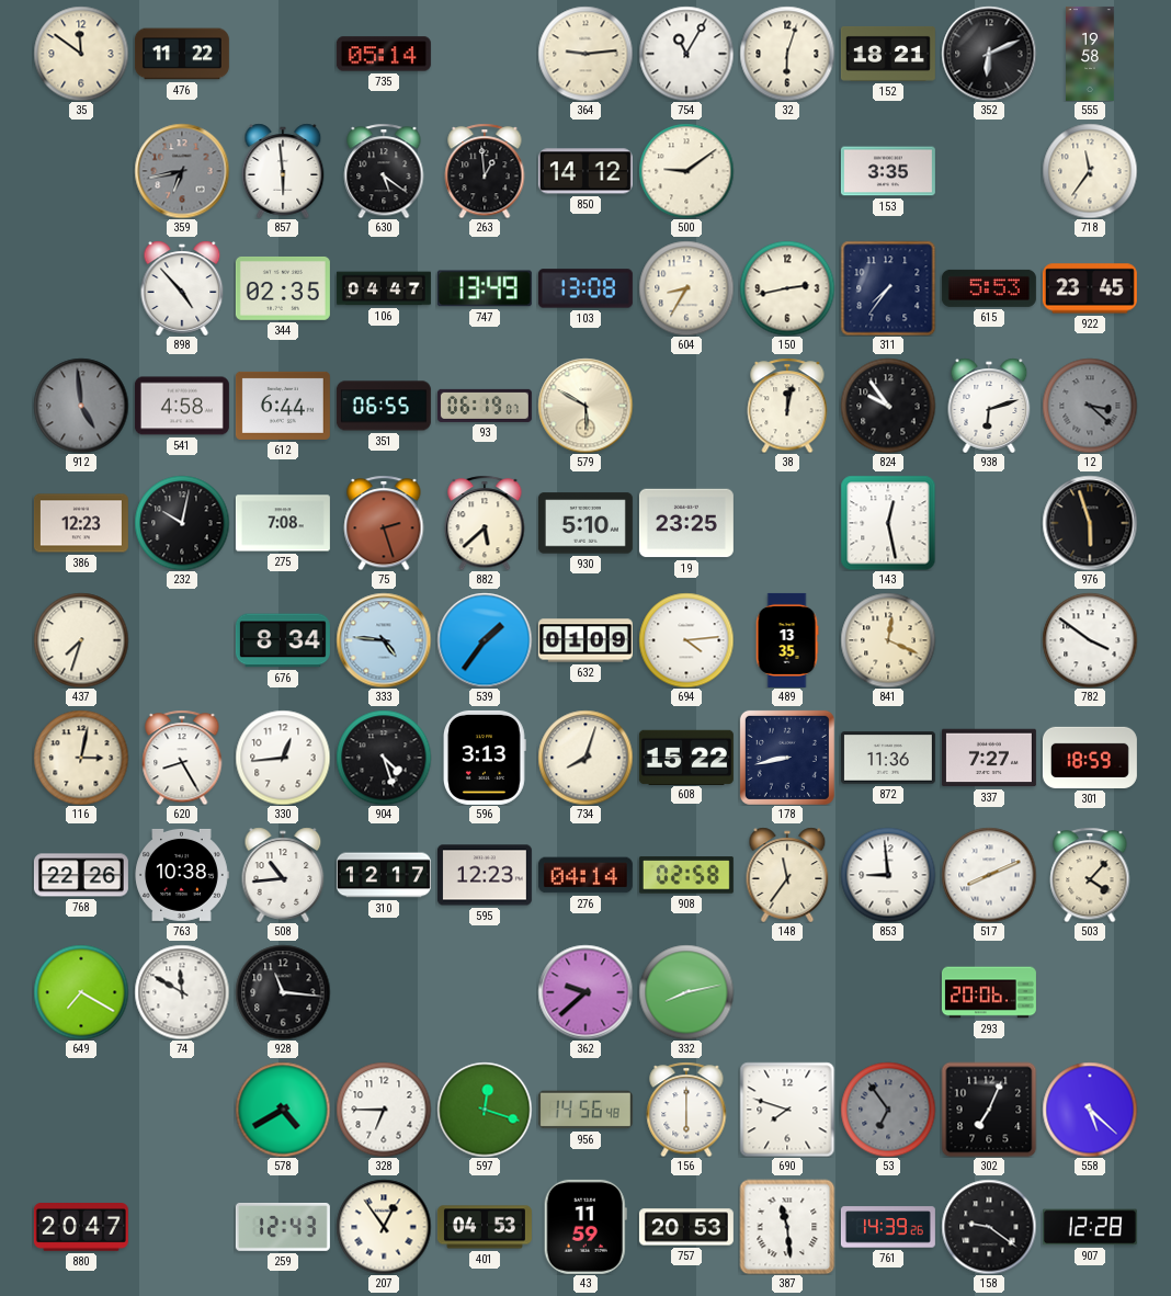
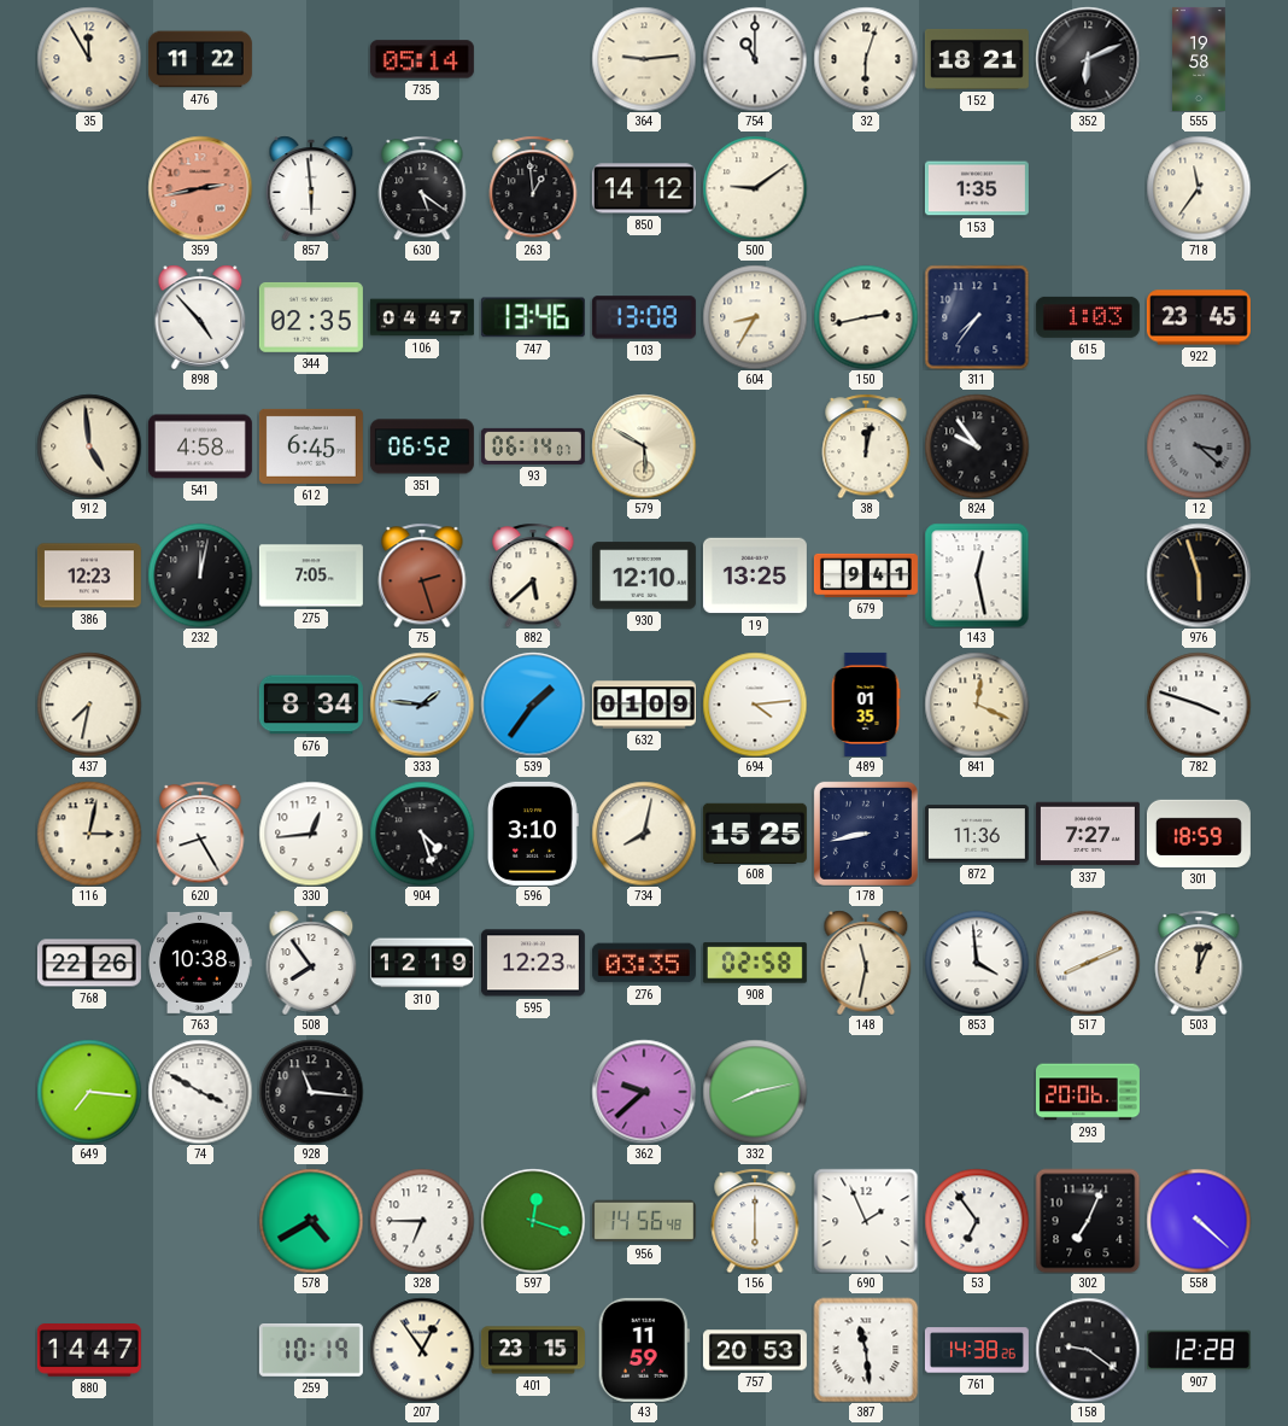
35: 11:51 -> 11:55
754: 11:05 -> 11:00
359: 6:43 -> 2:43
359 dial: grey -> salmon
153: 3:35 -> 1:35
747: 13:49 -> 13:46
615: 5:53 -> 1:03
912 dial: grey -> cream
612: 6:44 -> 6:45
351: 06:55 -> 06:52
93: 06:19 -> 06:14
938: 6:12 -> none
232: 10:02 -> 12:02
275: 7:08 -> 7:05
930: 5:10 -> 12:10
19: 23:25 -> 13:25
679: none -> 9:41
437: 7:33 -> 7:32
333: 4:46 -> 1:46
489: 13:35 -> 01:35
782: 3:51 -> 3:48
596: 3:13 -> 3:10
734: 8:03 -> 8:02
608: 15:22 -> 15:25
508: 10:44 -> 7:54
310: 12:17 -> 12:19
276: 04:14 -> 03:35
148: 11:36 -> 11:32
853: 8:59 -> 3:59
503: 4:07 -> 12:04
649: 7:20 -> 7:16
74: 11:50 -> 3:50
690: 7:48 -> 1:56
53 dial: grey -> white
558: 5:22 -> 4:22
880: 20:47 -> 14:47
259: 12:43 -> 10:19
401: 04:53 -> 23:15
761: 14:39 -> 14:38
